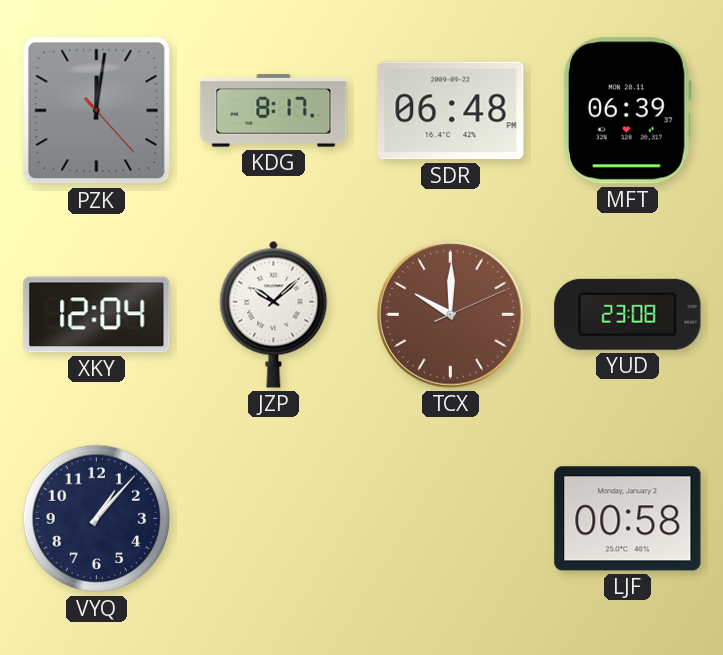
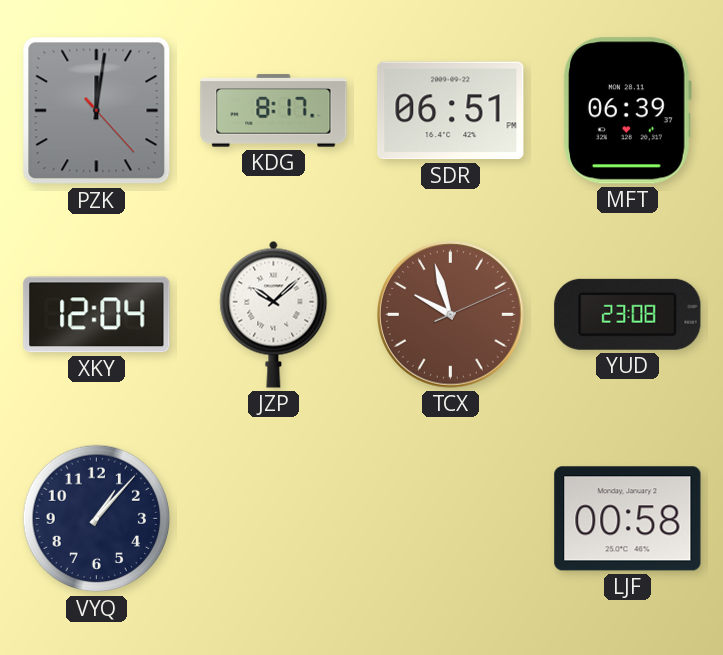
SDR: 06:48 -> 06:51
TCX: 10:00 -> 9:57
